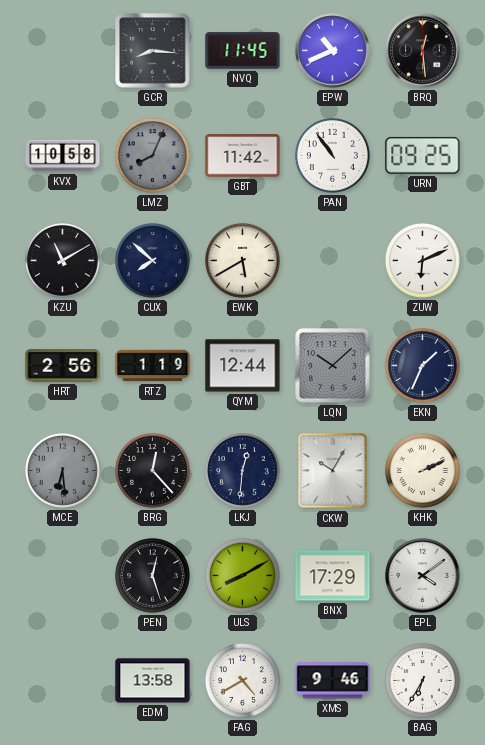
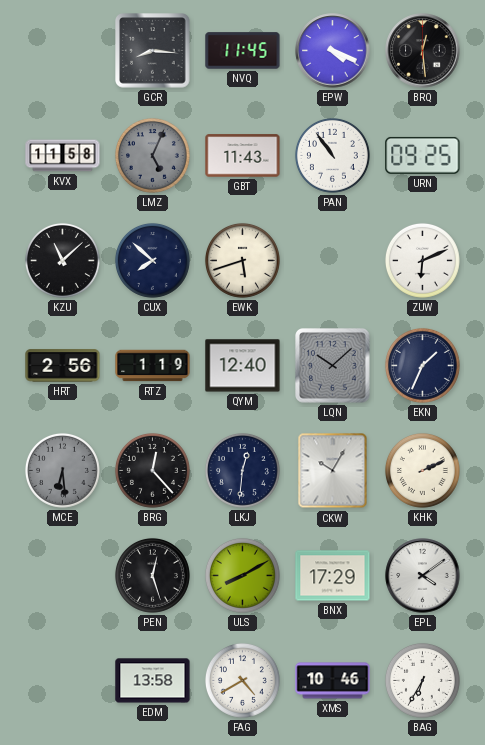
EPW: 10:41 -> 4:19
KVX: 10:58 -> 11:58
LMZ: 8:04 -> 5:04
GBT: 11:42 -> 11:43
KZU: 11:10 -> 11:08
EWK: 5:40 -> 5:42
QYM: 12:44 -> 12:40
XMS: 9:46 -> 10:46
